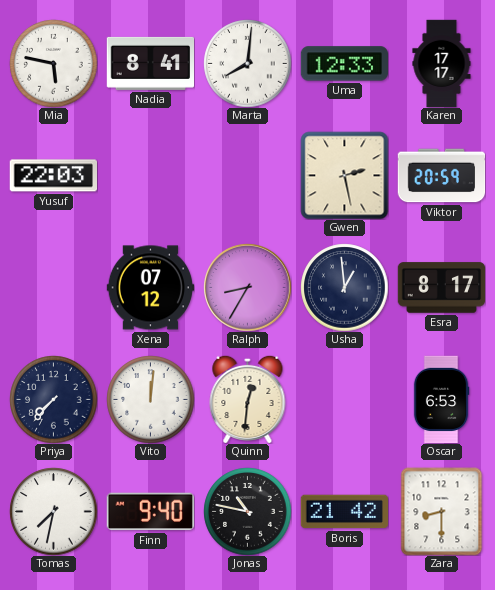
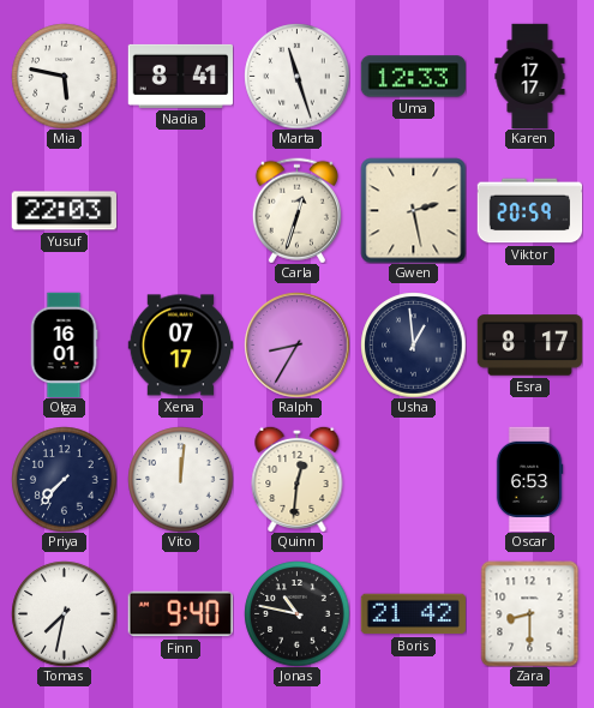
Marta: 8:01 -> 11:27
Carla: none -> 12:33
Olga: none -> 16:01
Xena: 07:12 -> 07:17
